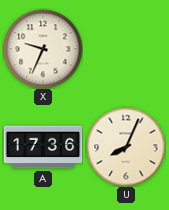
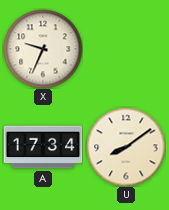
A: 17:36 -> 17:34
U: 8:04 -> 8:09
